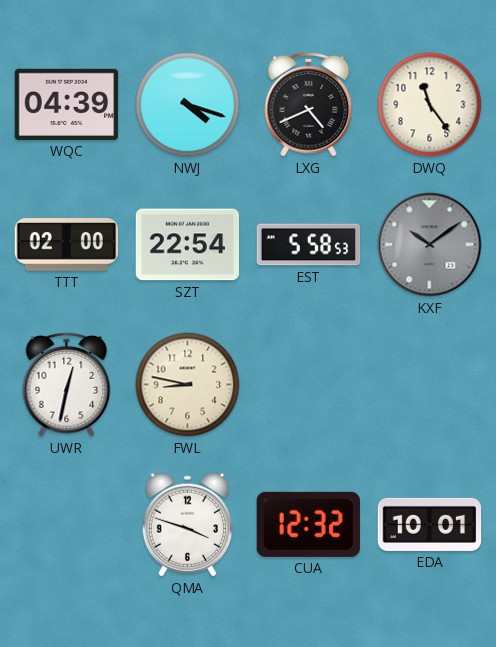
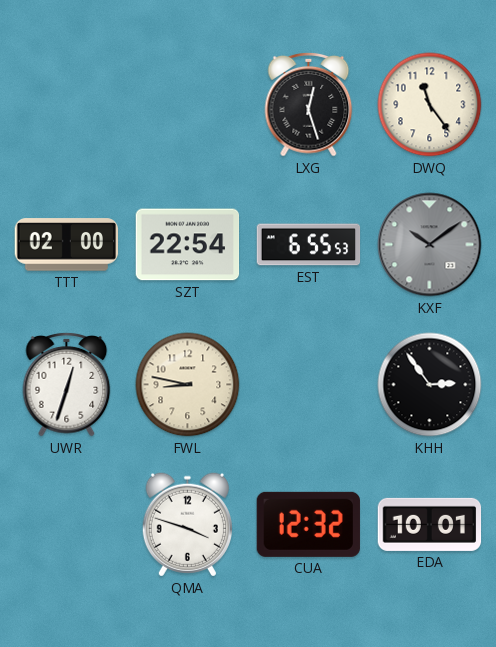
WQC: 04:39 -> none
NWJ: 4:18 -> none
LXG: 4:41 -> 12:27
EST: 5:58 -> 6:55
UWR: 12:32 -> 12:33
KHH: none -> 2:54
